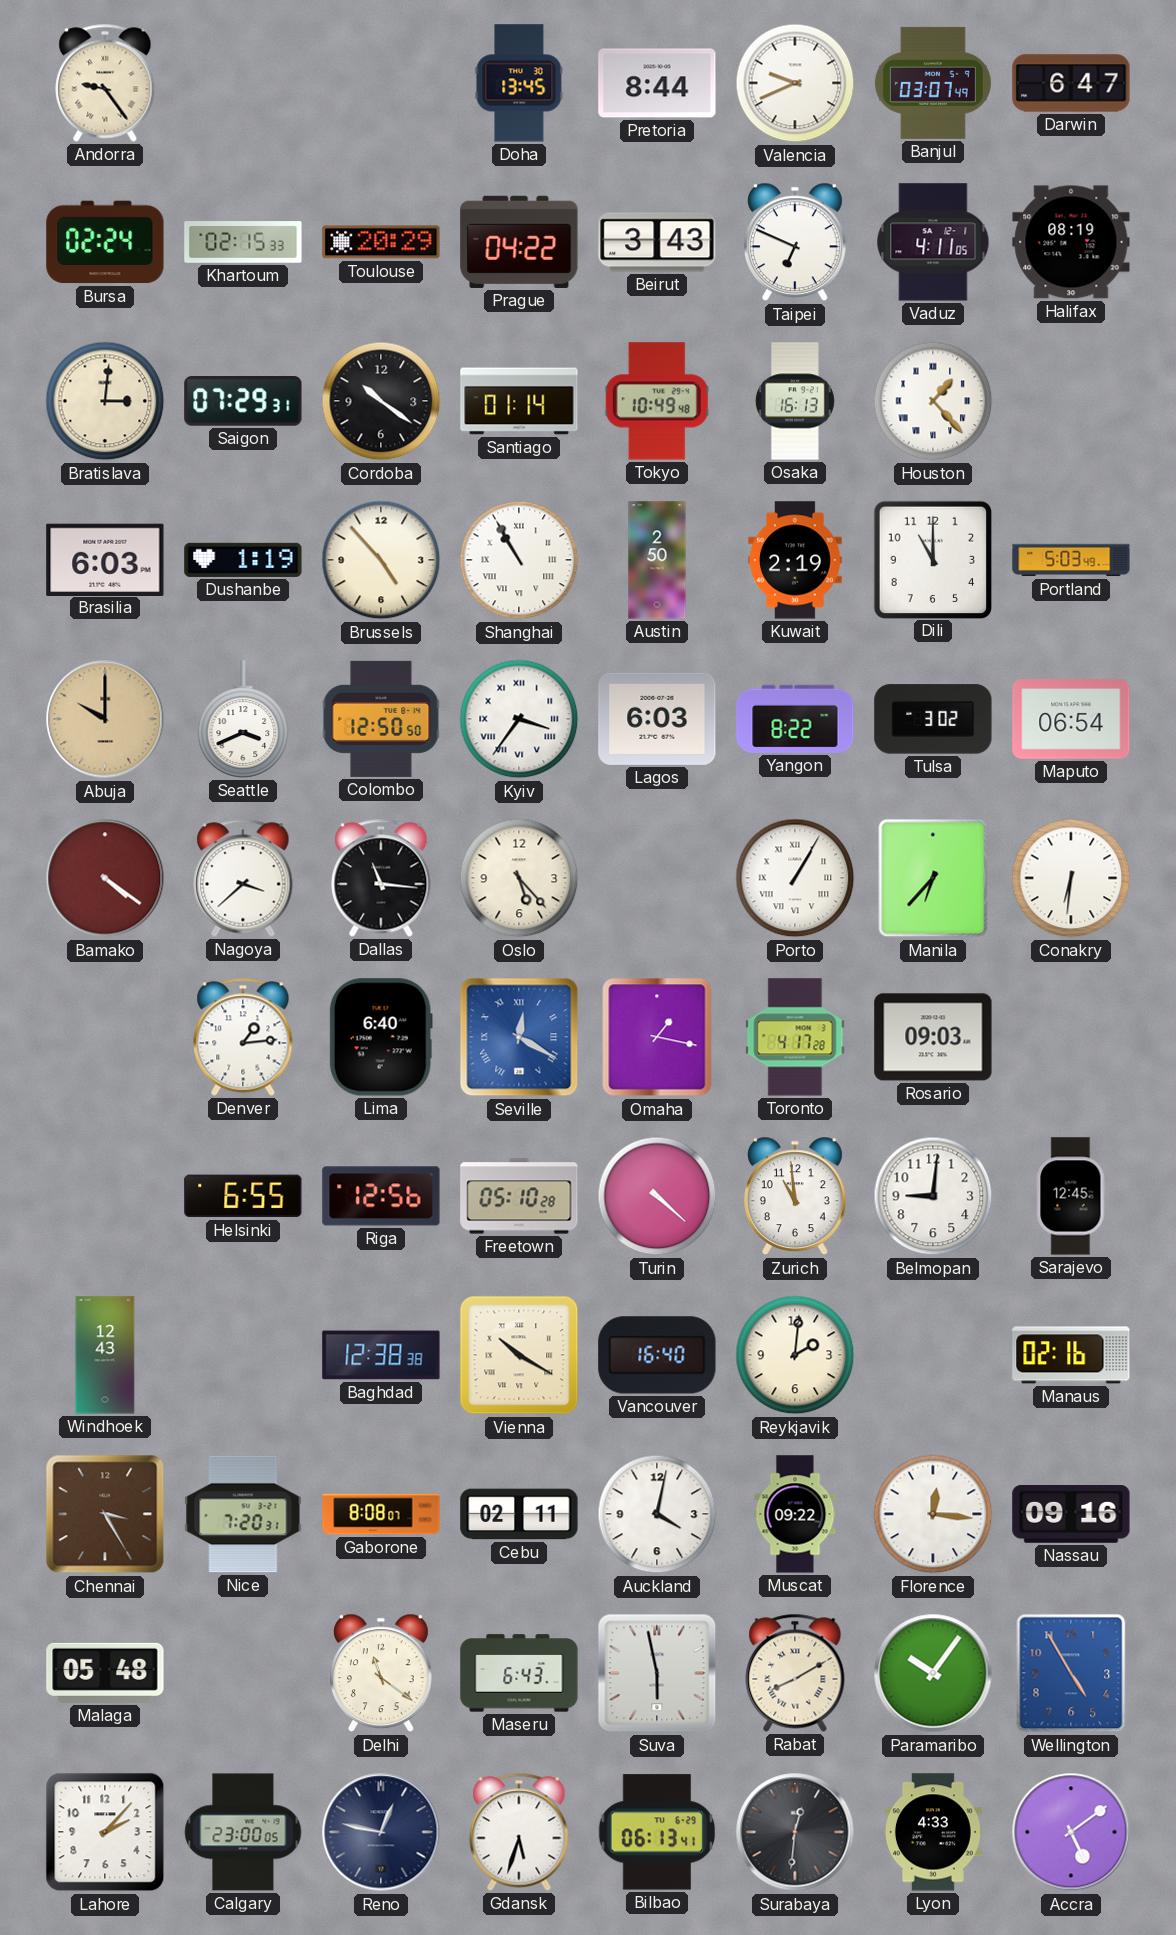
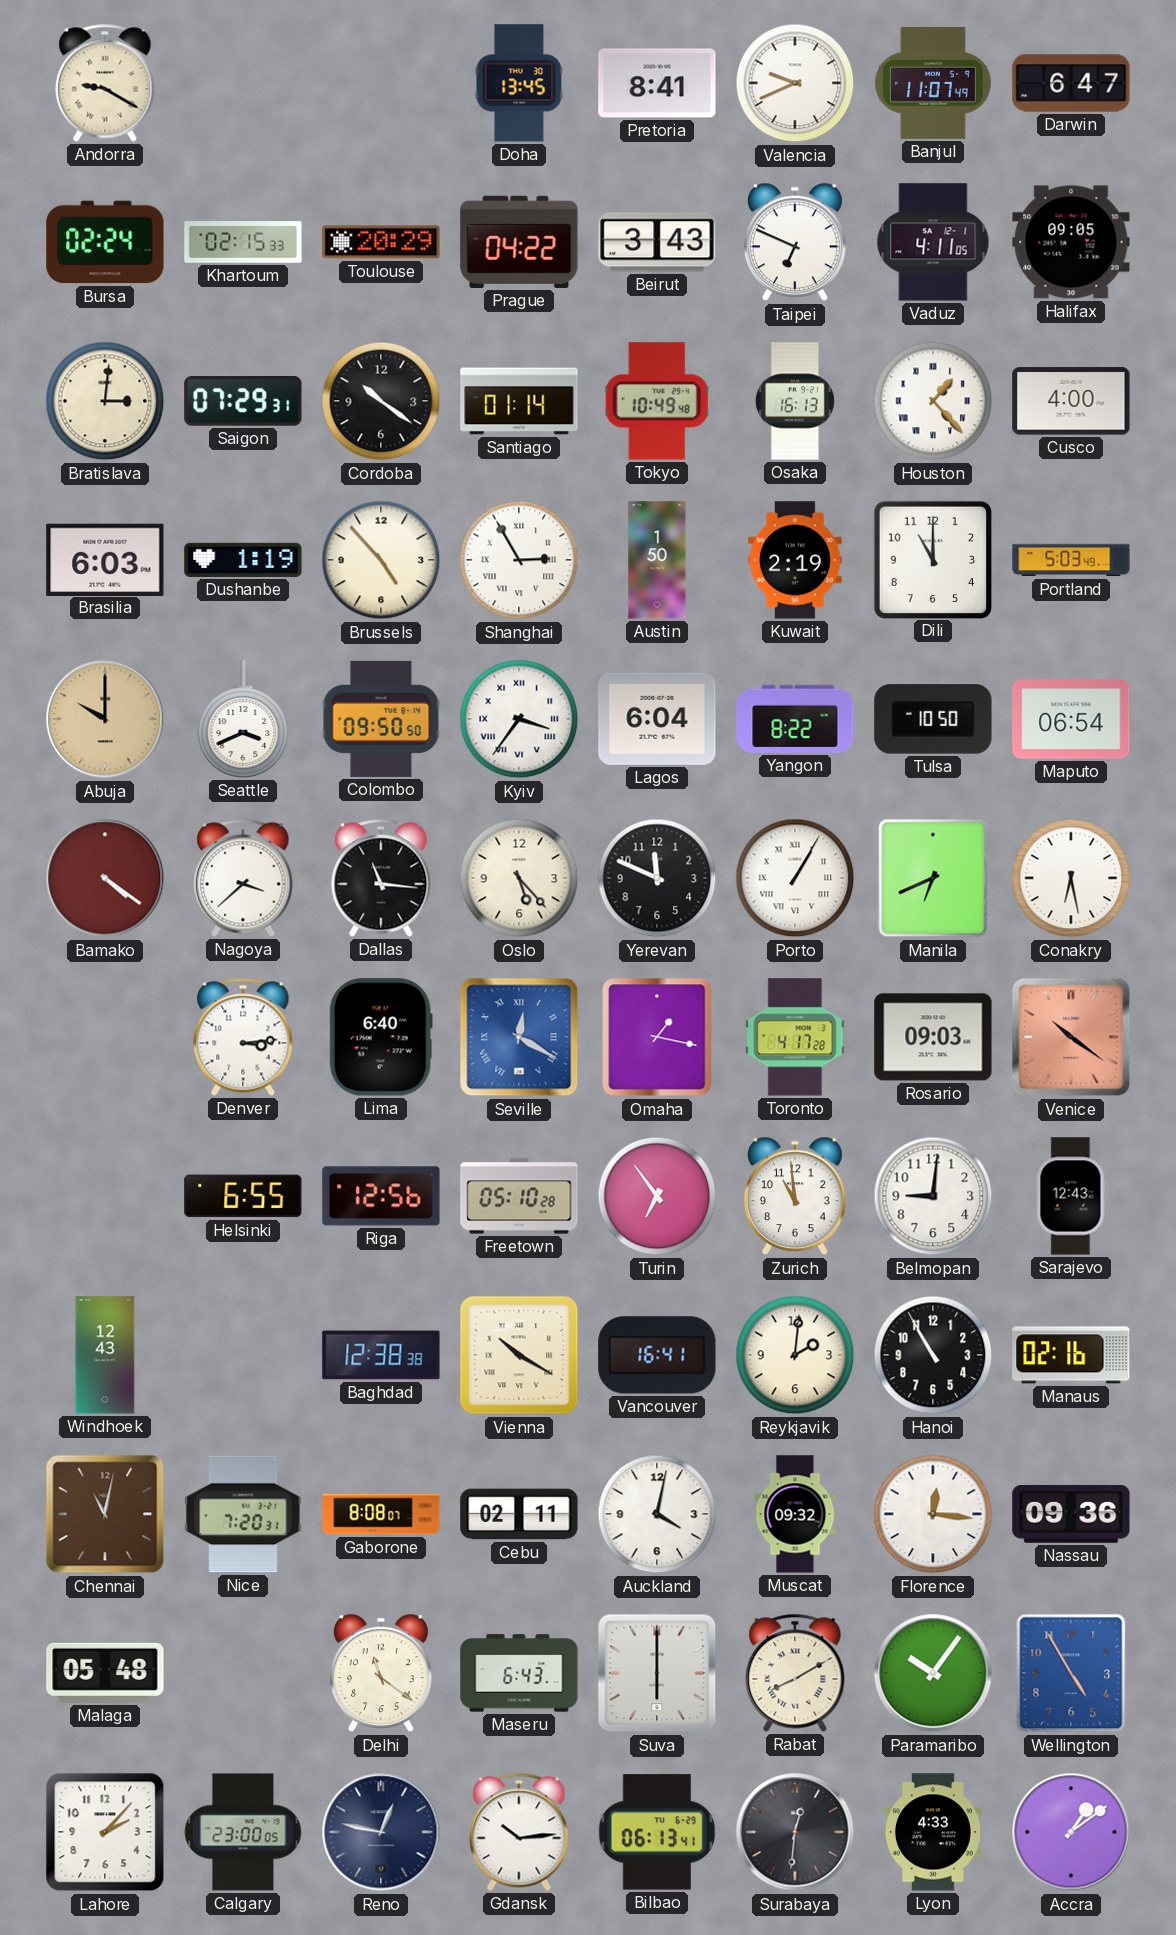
Andorra: 9:24 -> 9:20
Pretoria: 8:44 -> 8:41
Banjul: 03:07 -> 11:07
Halifax: 08:19 -> 09:05
Cusco: none -> 4:00
Shanghai: 10:55 -> 2:55
Austin: 2:50 -> 1:50
Colombo: 12:50 -> 09:50
Lagos: 6:03 -> 6:04
Tulsa: 3:02 -> 10:50
Yerevan: none -> 11:49
Manila: 6:37 -> 6:41
Conakry: 6:31 -> 6:28
Denver: 1:14 -> 3:14
Venice: none -> 10:21
Turin: 4:22 -> 6:54
Sarajevo: 12:45 -> 12:43
Vancouver: 16:40 -> 16:41
Hanoi: none -> 10:55
Chennai: 3:25 -> 11:02
Muscat: 09:22 -> 09:32
Nassau: 09:16 -> 09:36
Suva: 5:58 -> 6:00
Gdansk: 5:33 -> 10:14
Accra: 5:09 -> 1:09
